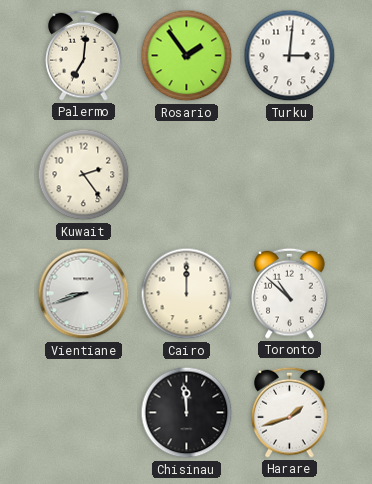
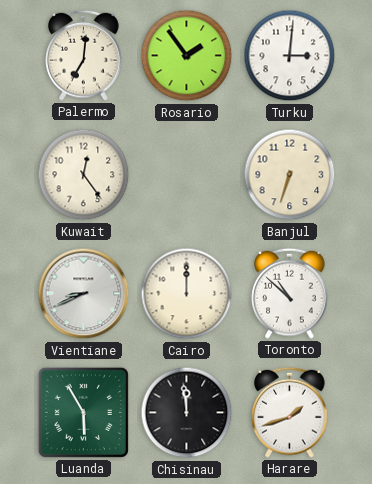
Kuwait: 2:24 -> 12:24
Banjul: none -> 6:33
Vientiane: 8:42 -> 8:41
Luanda: none -> 5:55
